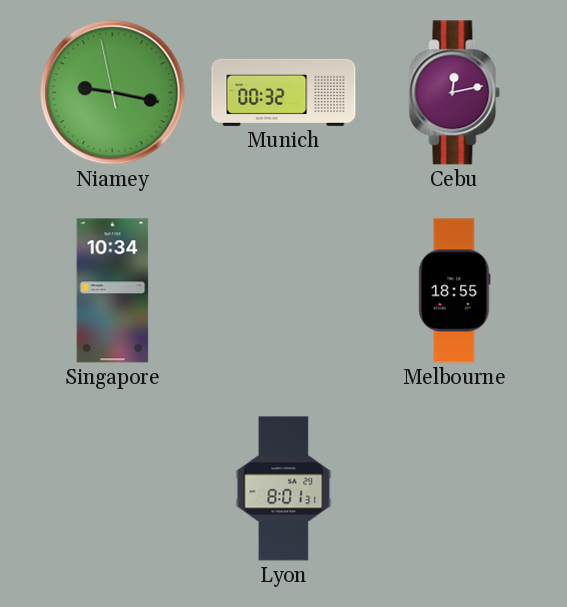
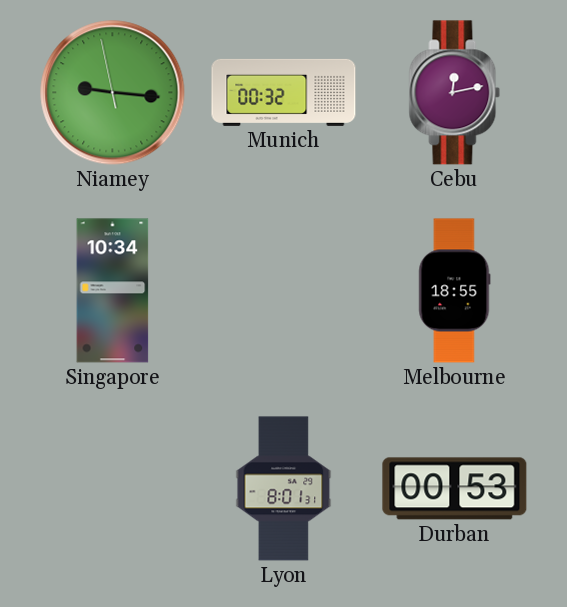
Niamey: 9:16 -> 9:15
Durban: none -> 00:53
